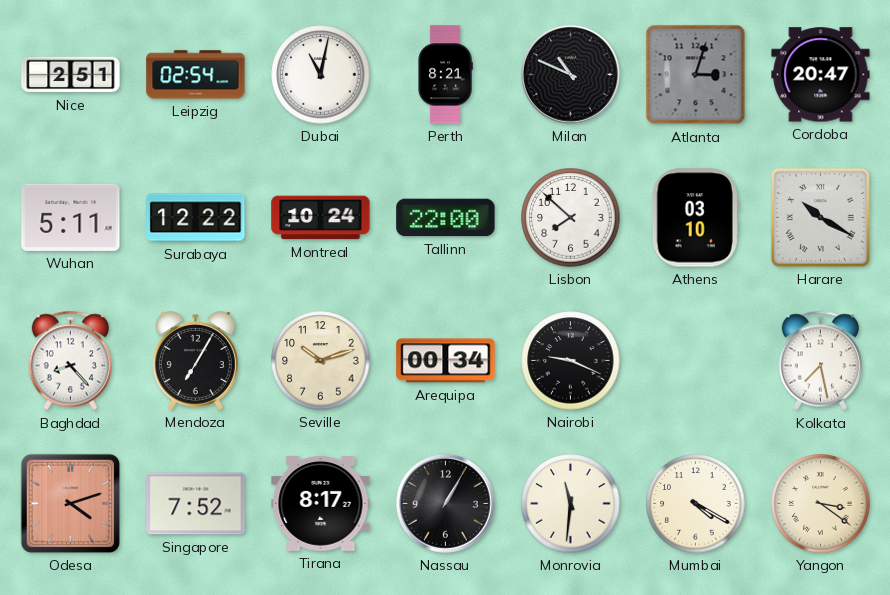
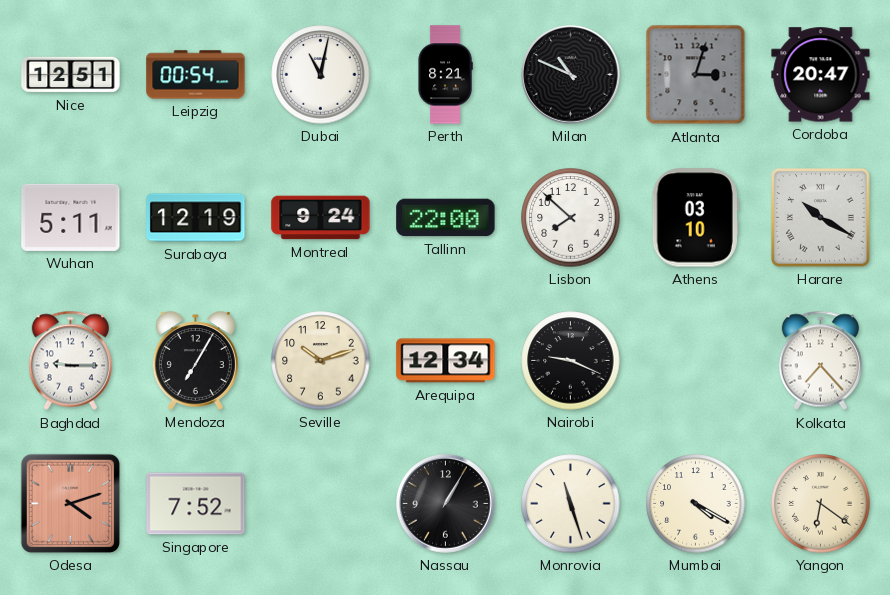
Nice: 2:51 -> 12:51
Leipzig: 02:54 -> 00:54
Surabaya: 12:22 -> 12:19
Montreal: 10:24 -> 9:24
Baghdad: 8:23 -> 9:15
Arequipa: 00:34 -> 12:34
Kolkata: 7:28 -> 7:23
Tirana: 8:17 -> none
Monrovia: 11:31 -> 11:27
Yangon: 3:21 -> 6:21
